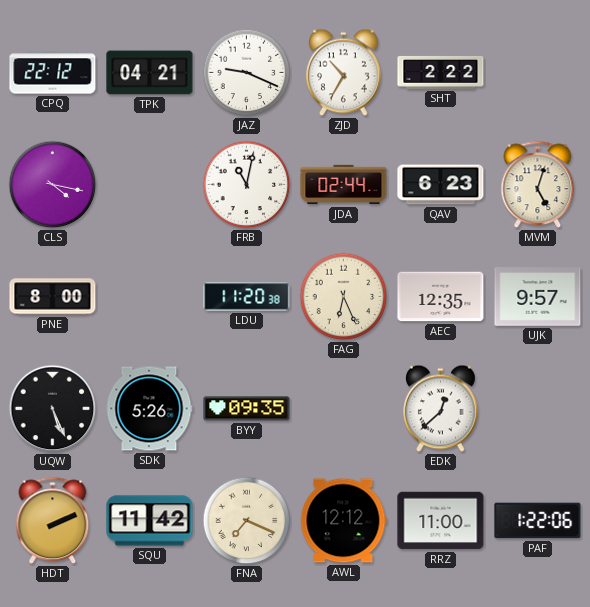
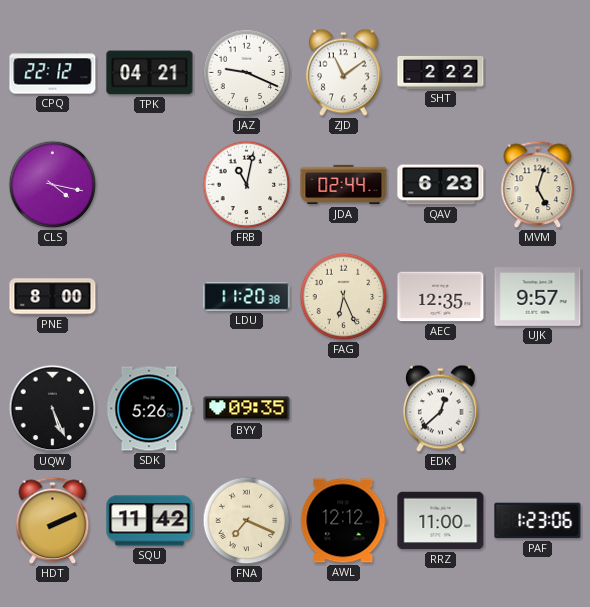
ZJD: 10:35 -> 11:09
PAF: 1:22 -> 1:23
